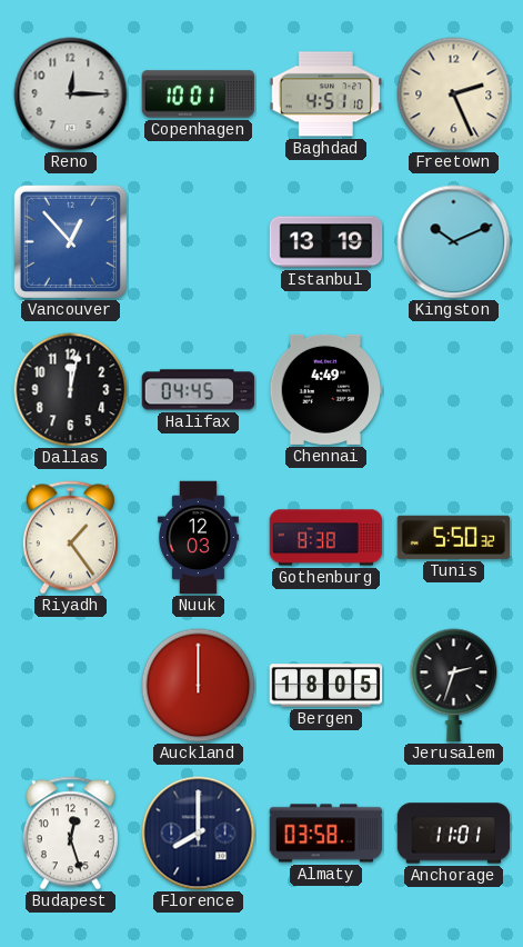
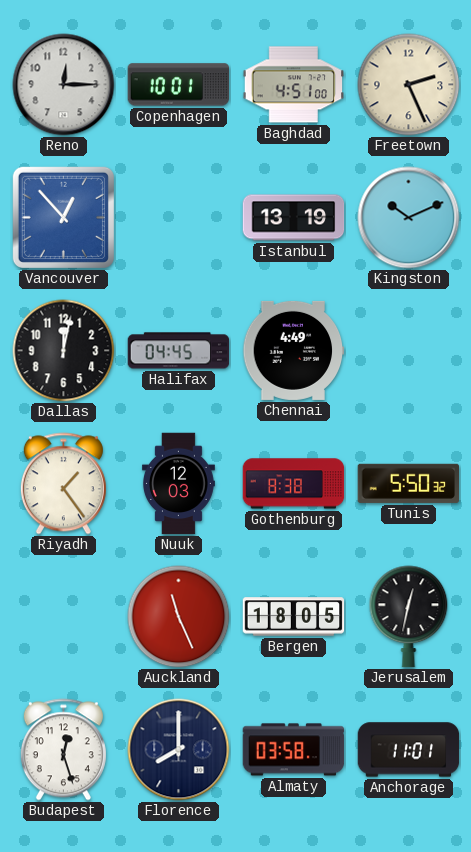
Baghdad: 4:51:10 -> 4:51:00
Auckland: 12:00 -> 11:26
Jerusalem: 2:33 -> 12:32
